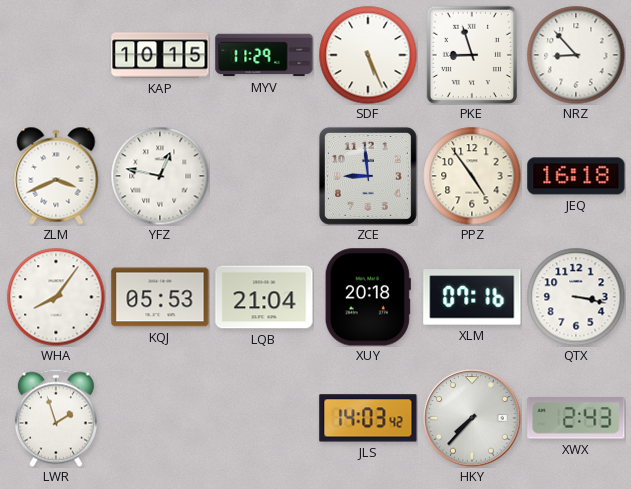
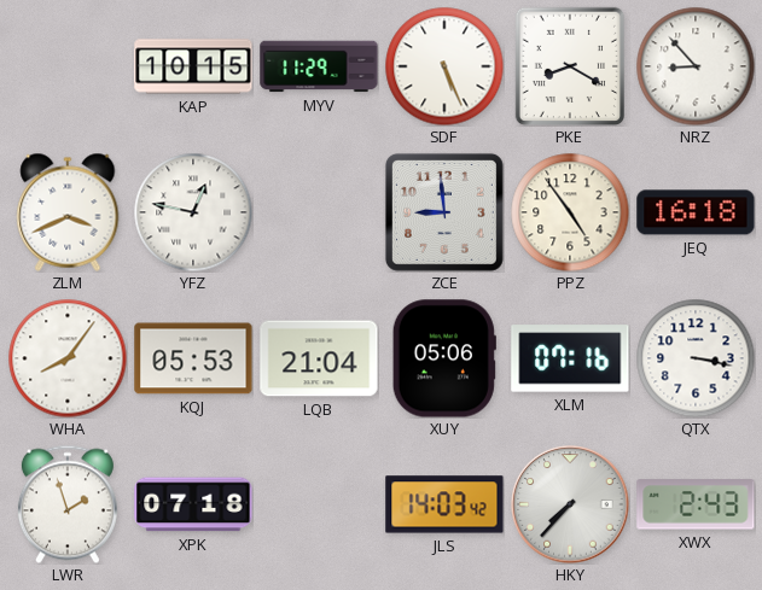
PKE: 8:57 -> 8:20
XUY: 20:18 -> 05:06
XPK: none -> 07:18
